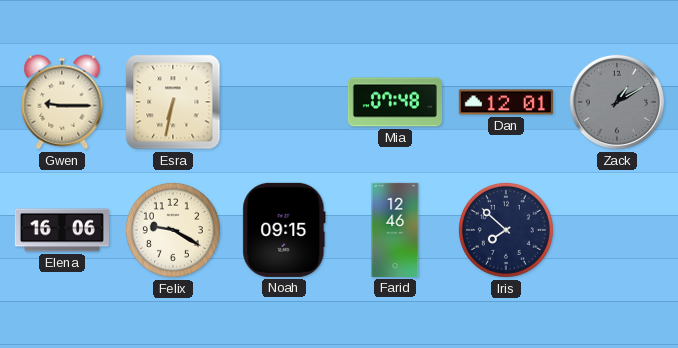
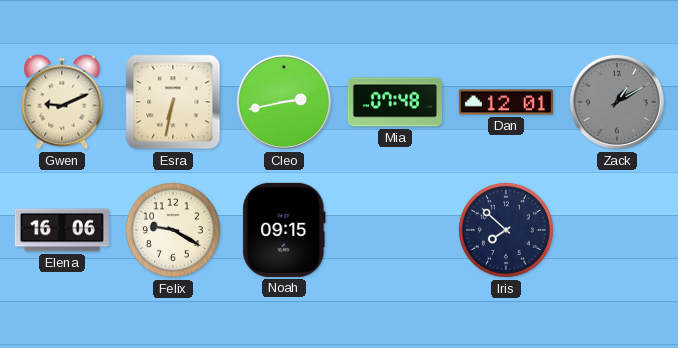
Gwen: 9:15 -> 9:11
Cleo: none -> 2:43
Farid: 12:46 -> none
